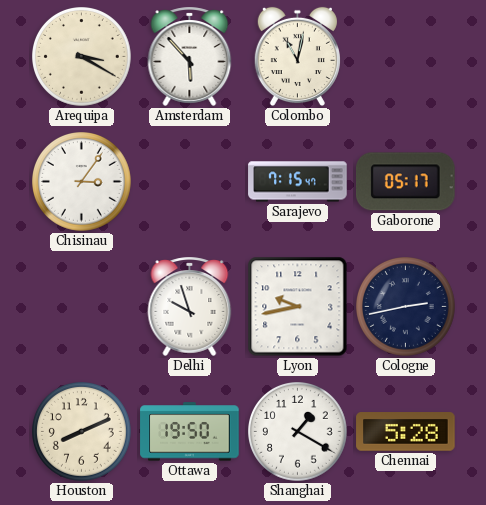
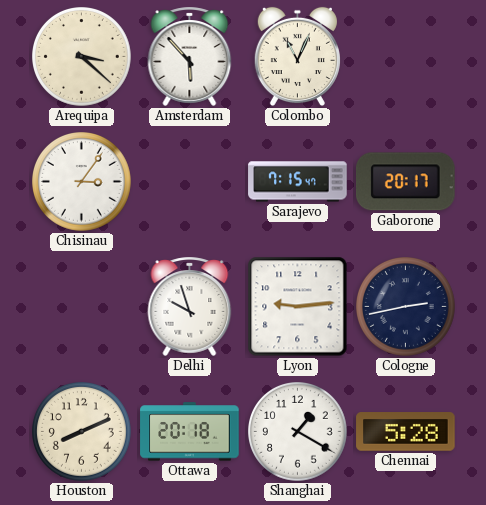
Arequipa: 3:20 -> 3:22
Colombo: 11:02 -> 11:04
Gaborone: 05:17 -> 20:17
Lyon: 9:43 -> 9:14
Ottawa: 19:50 -> 20:18
